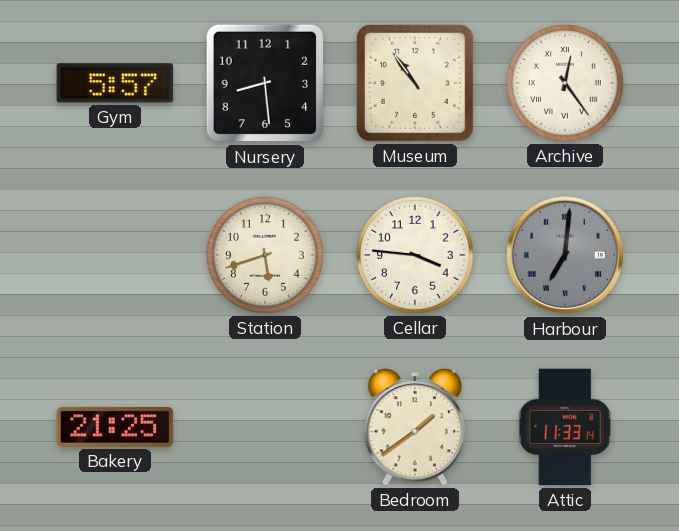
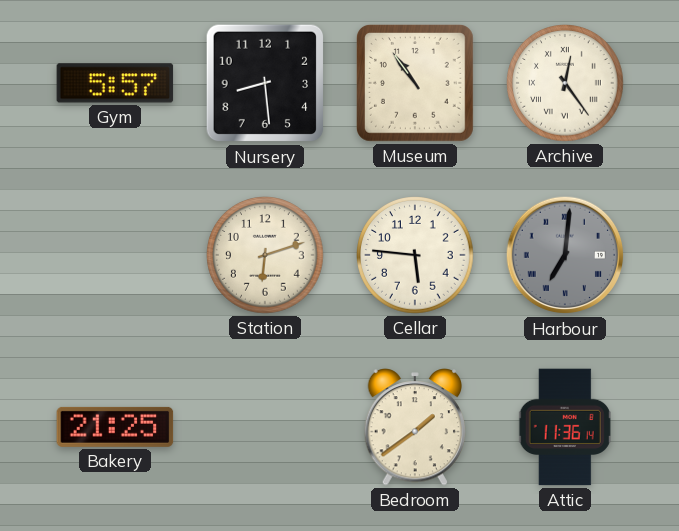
Station: 5:42 -> 6:12
Cellar: 3:46 -> 5:46
Attic: 11:33 -> 11:36
